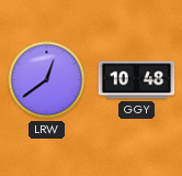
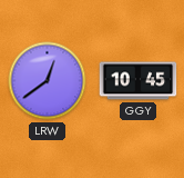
GGY: 10:48 -> 10:45
